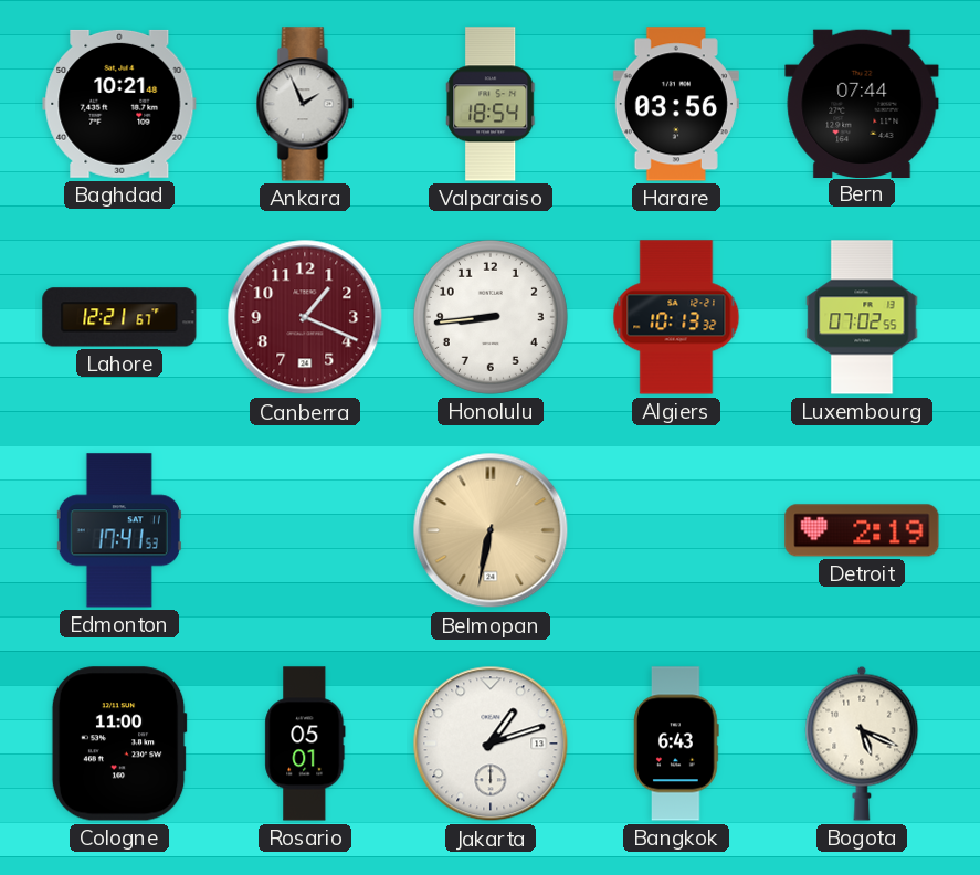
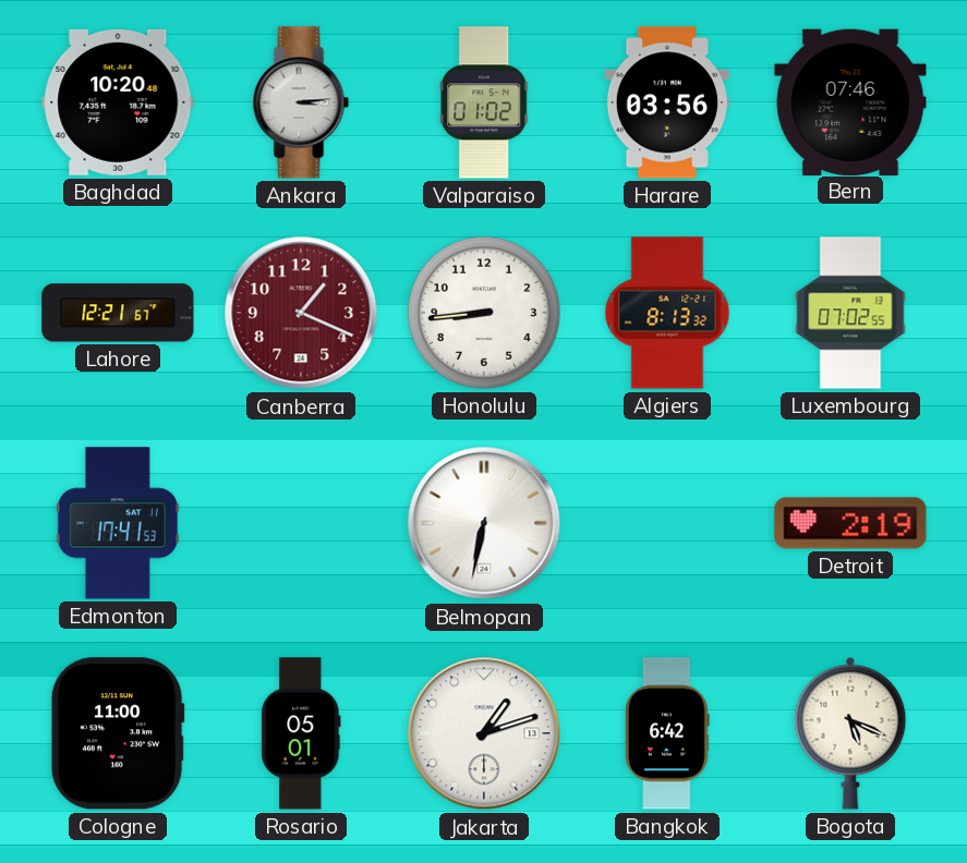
Baghdad: 10:21 -> 10:20
Ankara: 1:56 -> 3:14
Valparaiso: 18:54 -> 01:02
Bern: 07:44 -> 07:46
Algiers: 10:13 -> 8:13
Belmopan dial: champagne -> white
Bangkok: 6:43 -> 6:42
